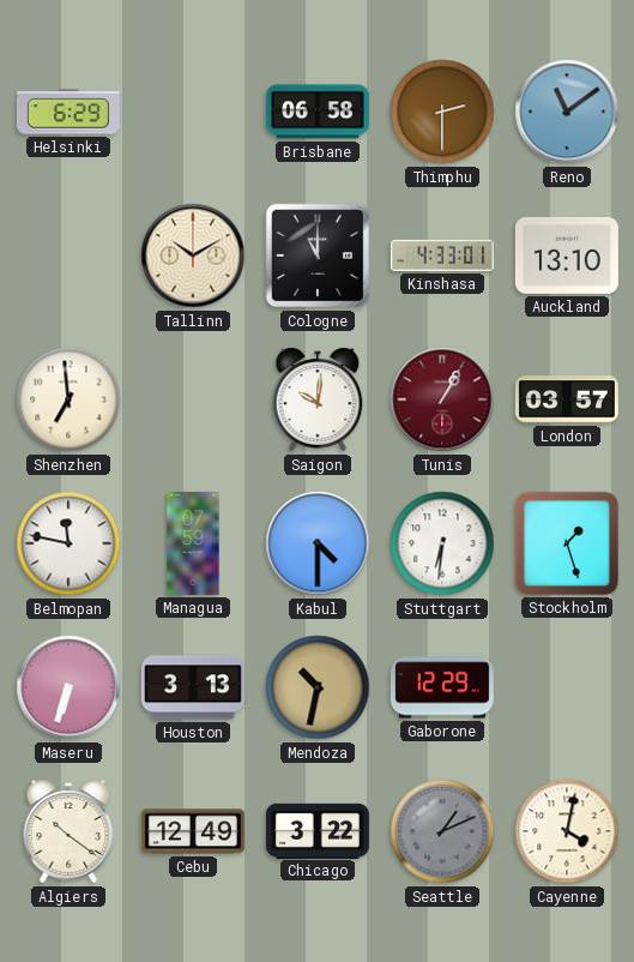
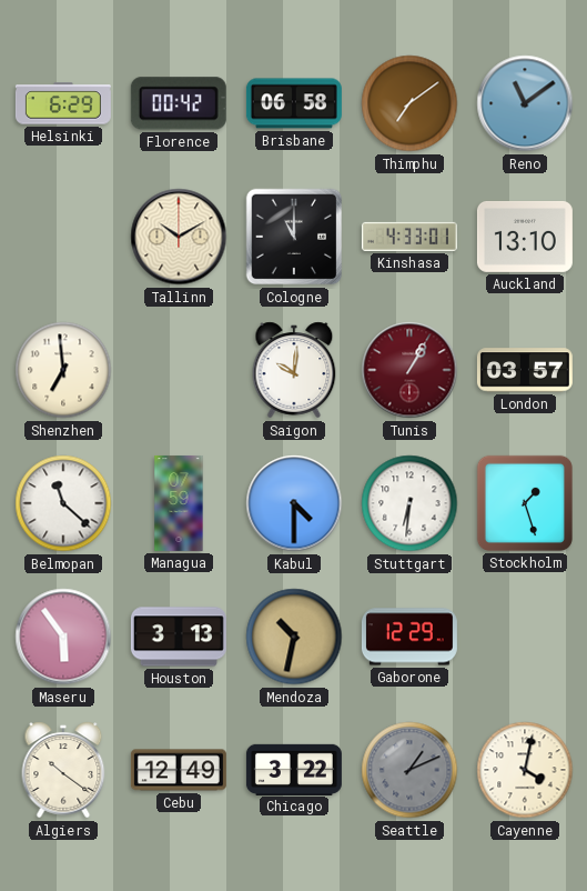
Florence: none -> 00:42
Thimphu: 2:30 -> 7:09
Belmopan: 11:47 -> 11:22
Maseru: 6:33 -> 5:54
